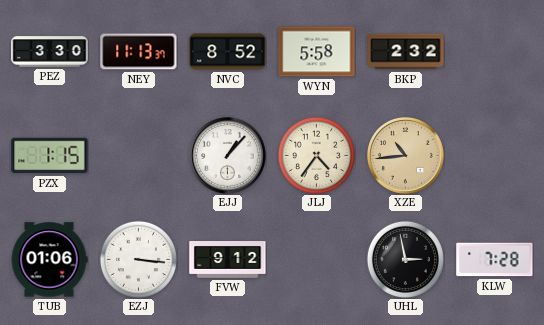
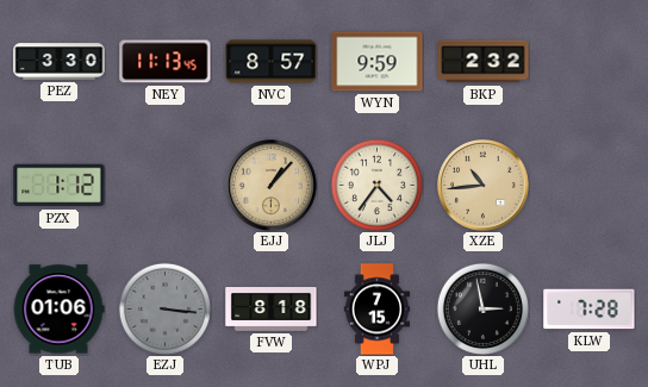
NEY: 11:13:37 -> 11:13:45
NVC: 8:52 -> 8:57
WYN: 5:58 -> 9:59
PZX: 1:15 -> 1:12
EJJ dial: white -> champagne
EZJ dial: white -> grey
FVW: 9:12 -> 8:18
WPJ: none -> 7:15
